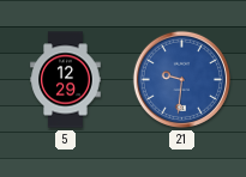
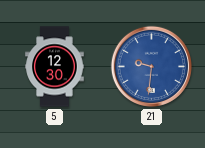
5: 12:29 -> 12:30
